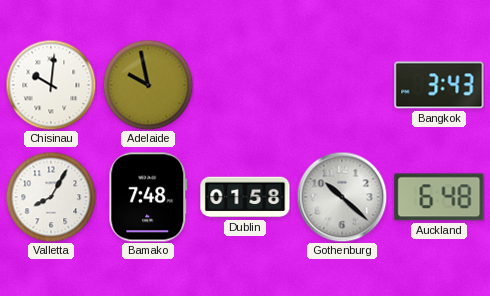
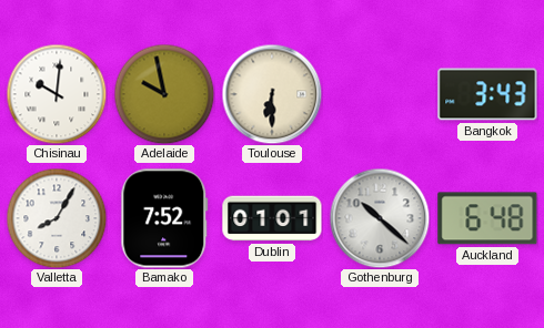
Toulouse: none -> 6:30
Bamako: 7:48 -> 7:52
Dublin: 01:58 -> 01:01
